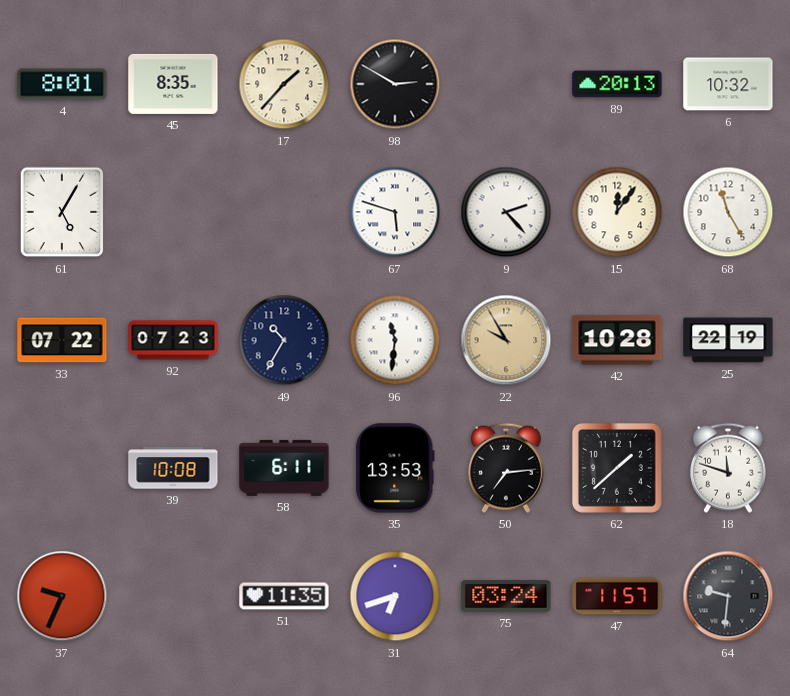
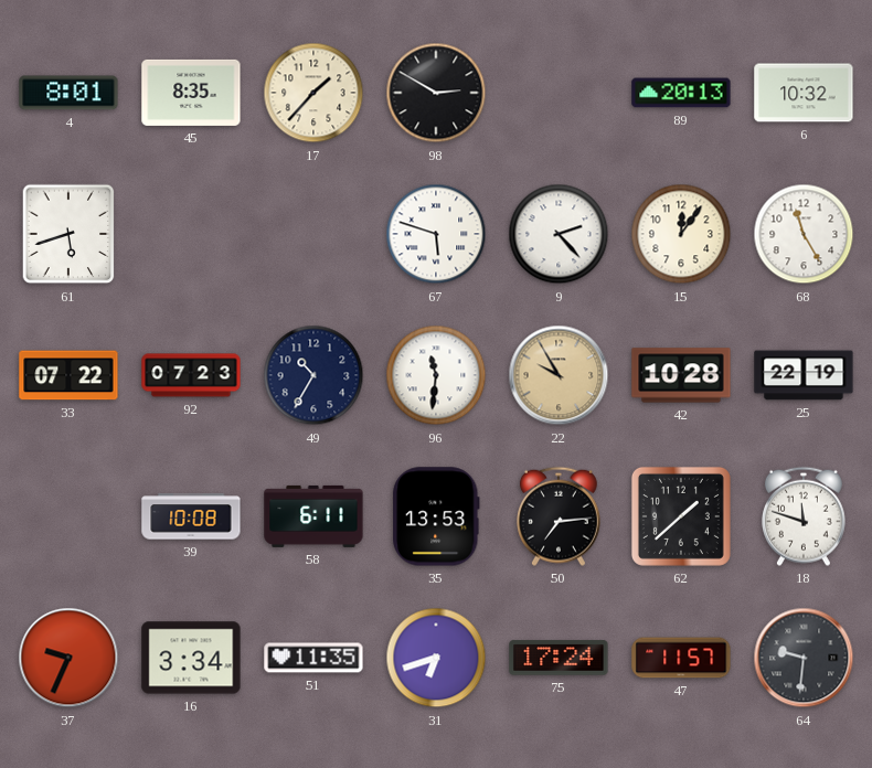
61: 5:05 -> 5:42
16: none -> 3:34
75: 03:24 -> 17:24
